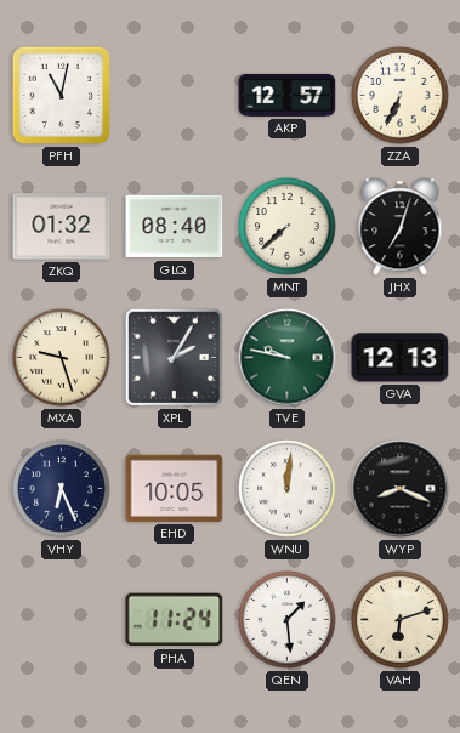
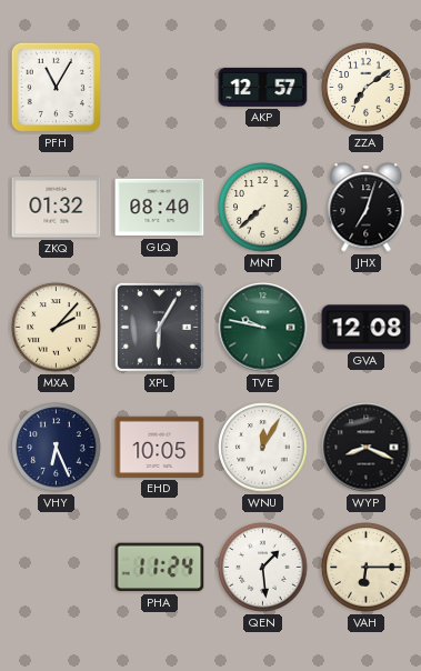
PFH: 11:02 -> 11:05
ZZA: 6:34 -> 7:09
MXA: 9:27 -> 2:07
XPL: 2:05 -> 6:05
GVA: 12:13 -> 12:08
WNU: 12:01 -> 12:05
VAH: 6:12 -> 6:15
